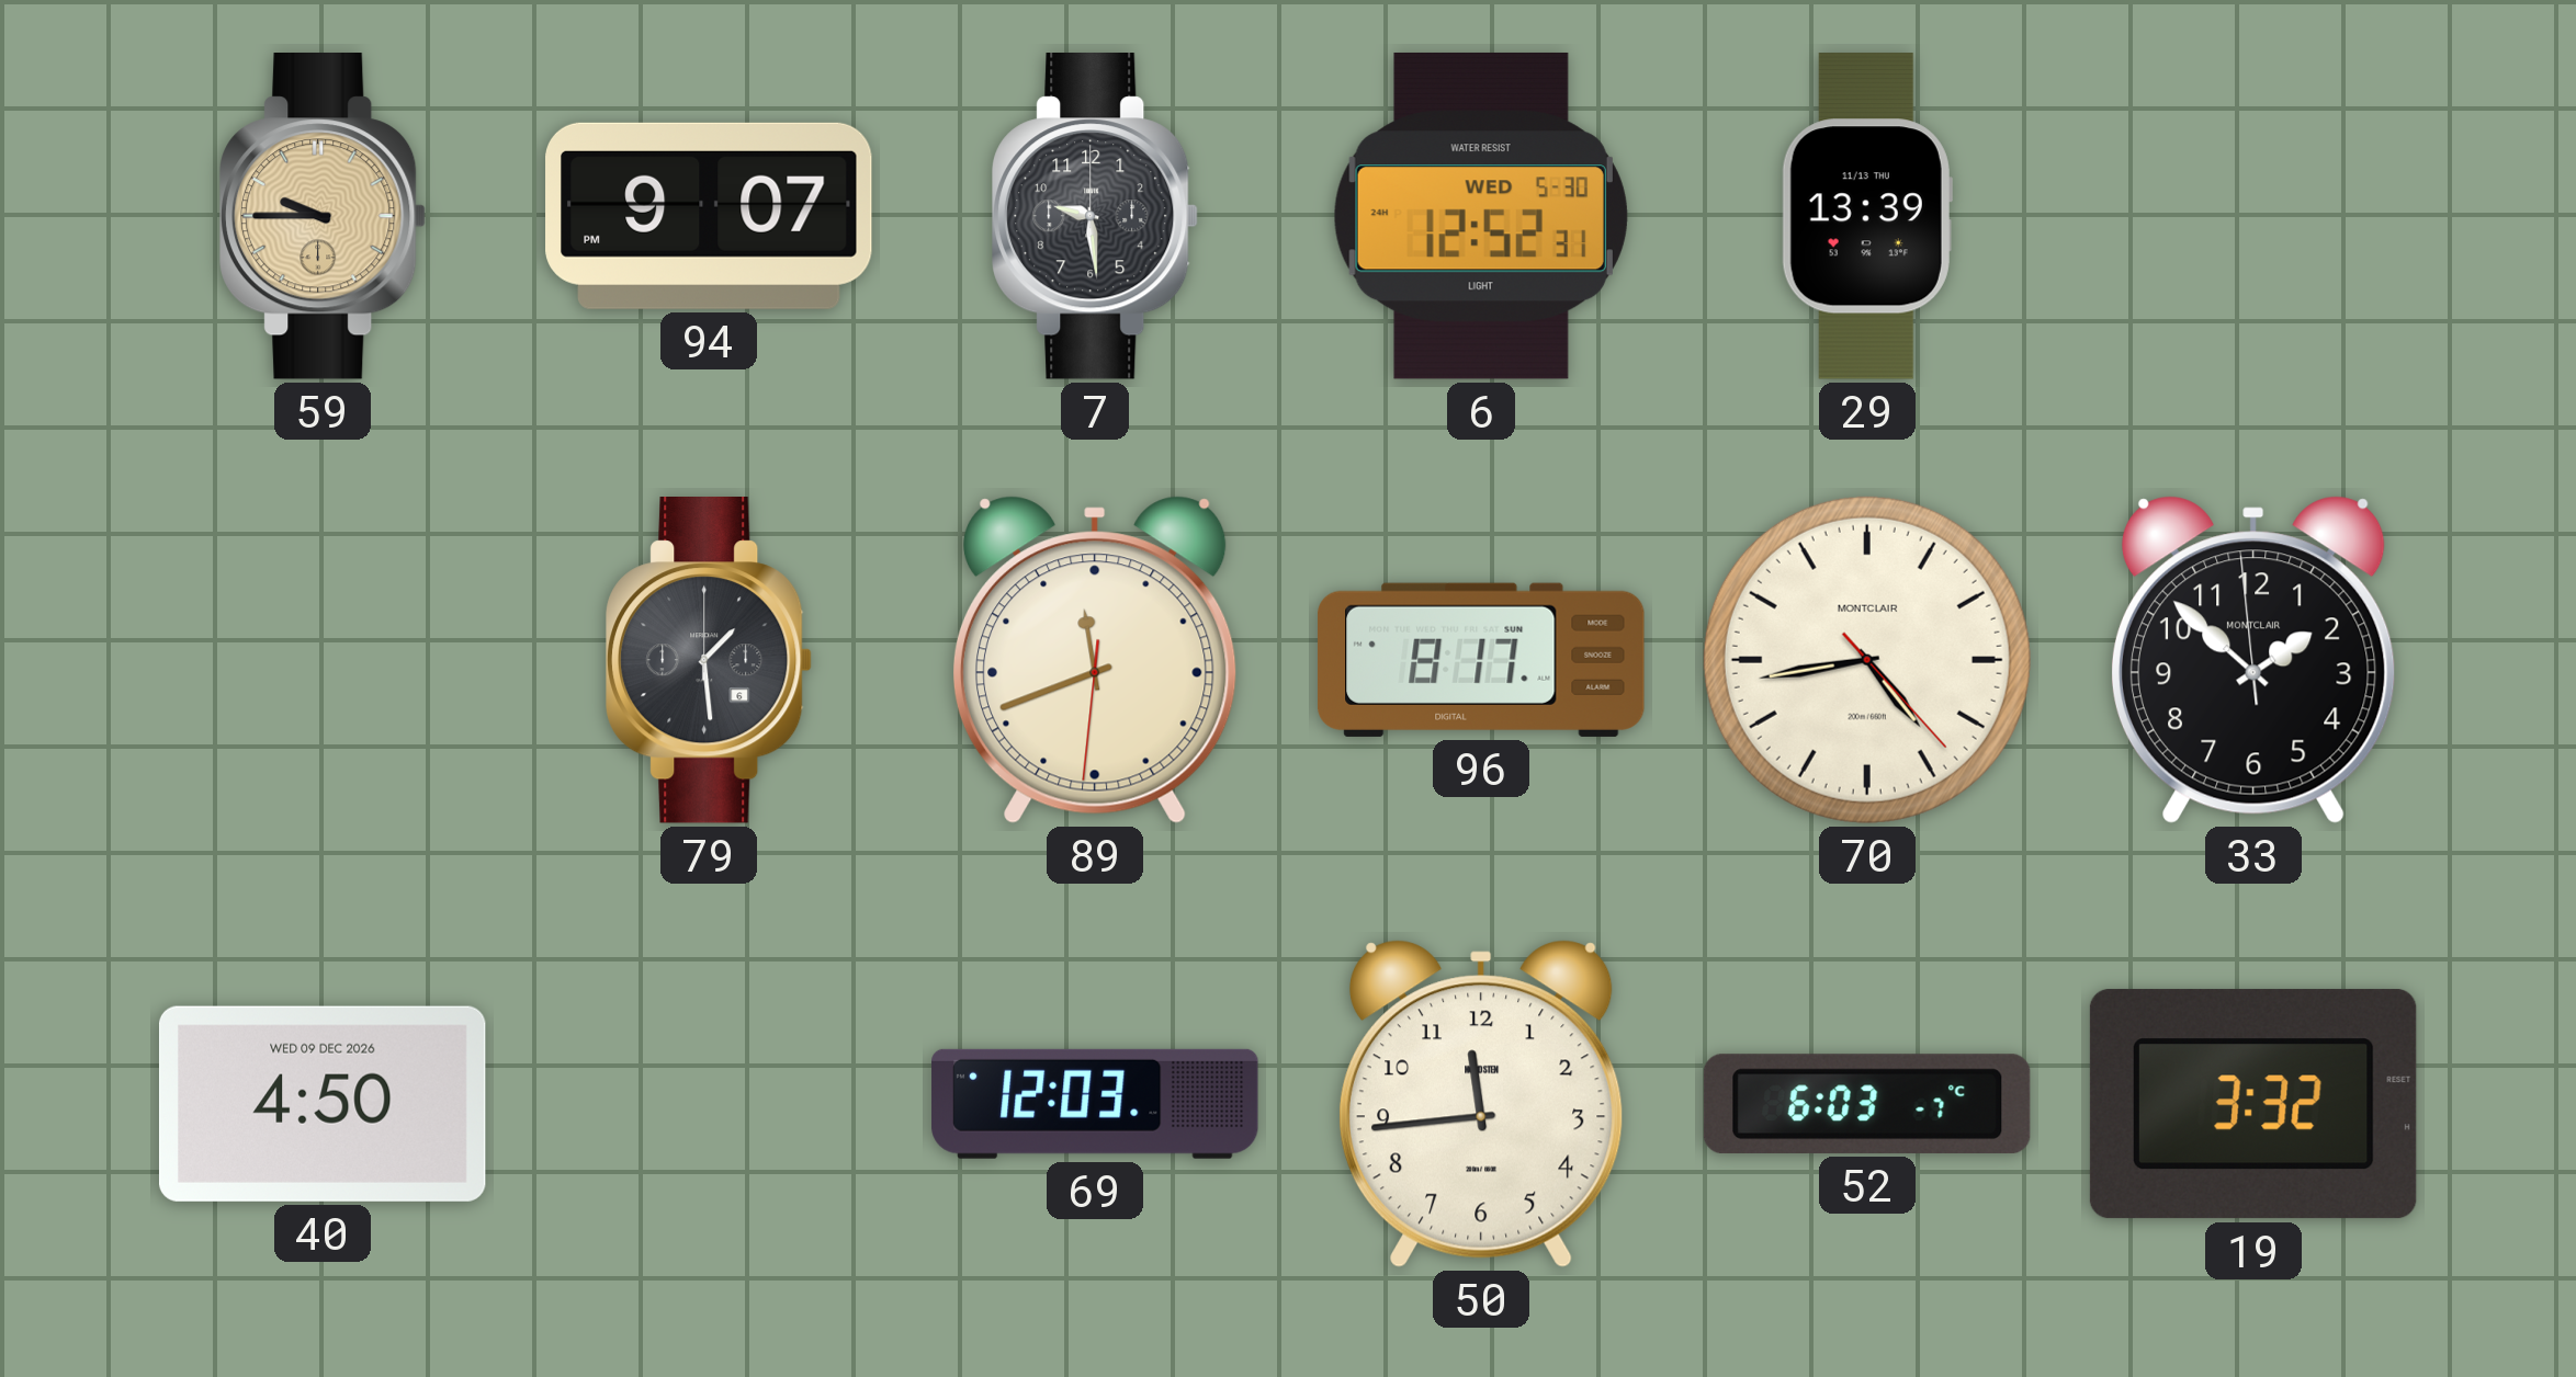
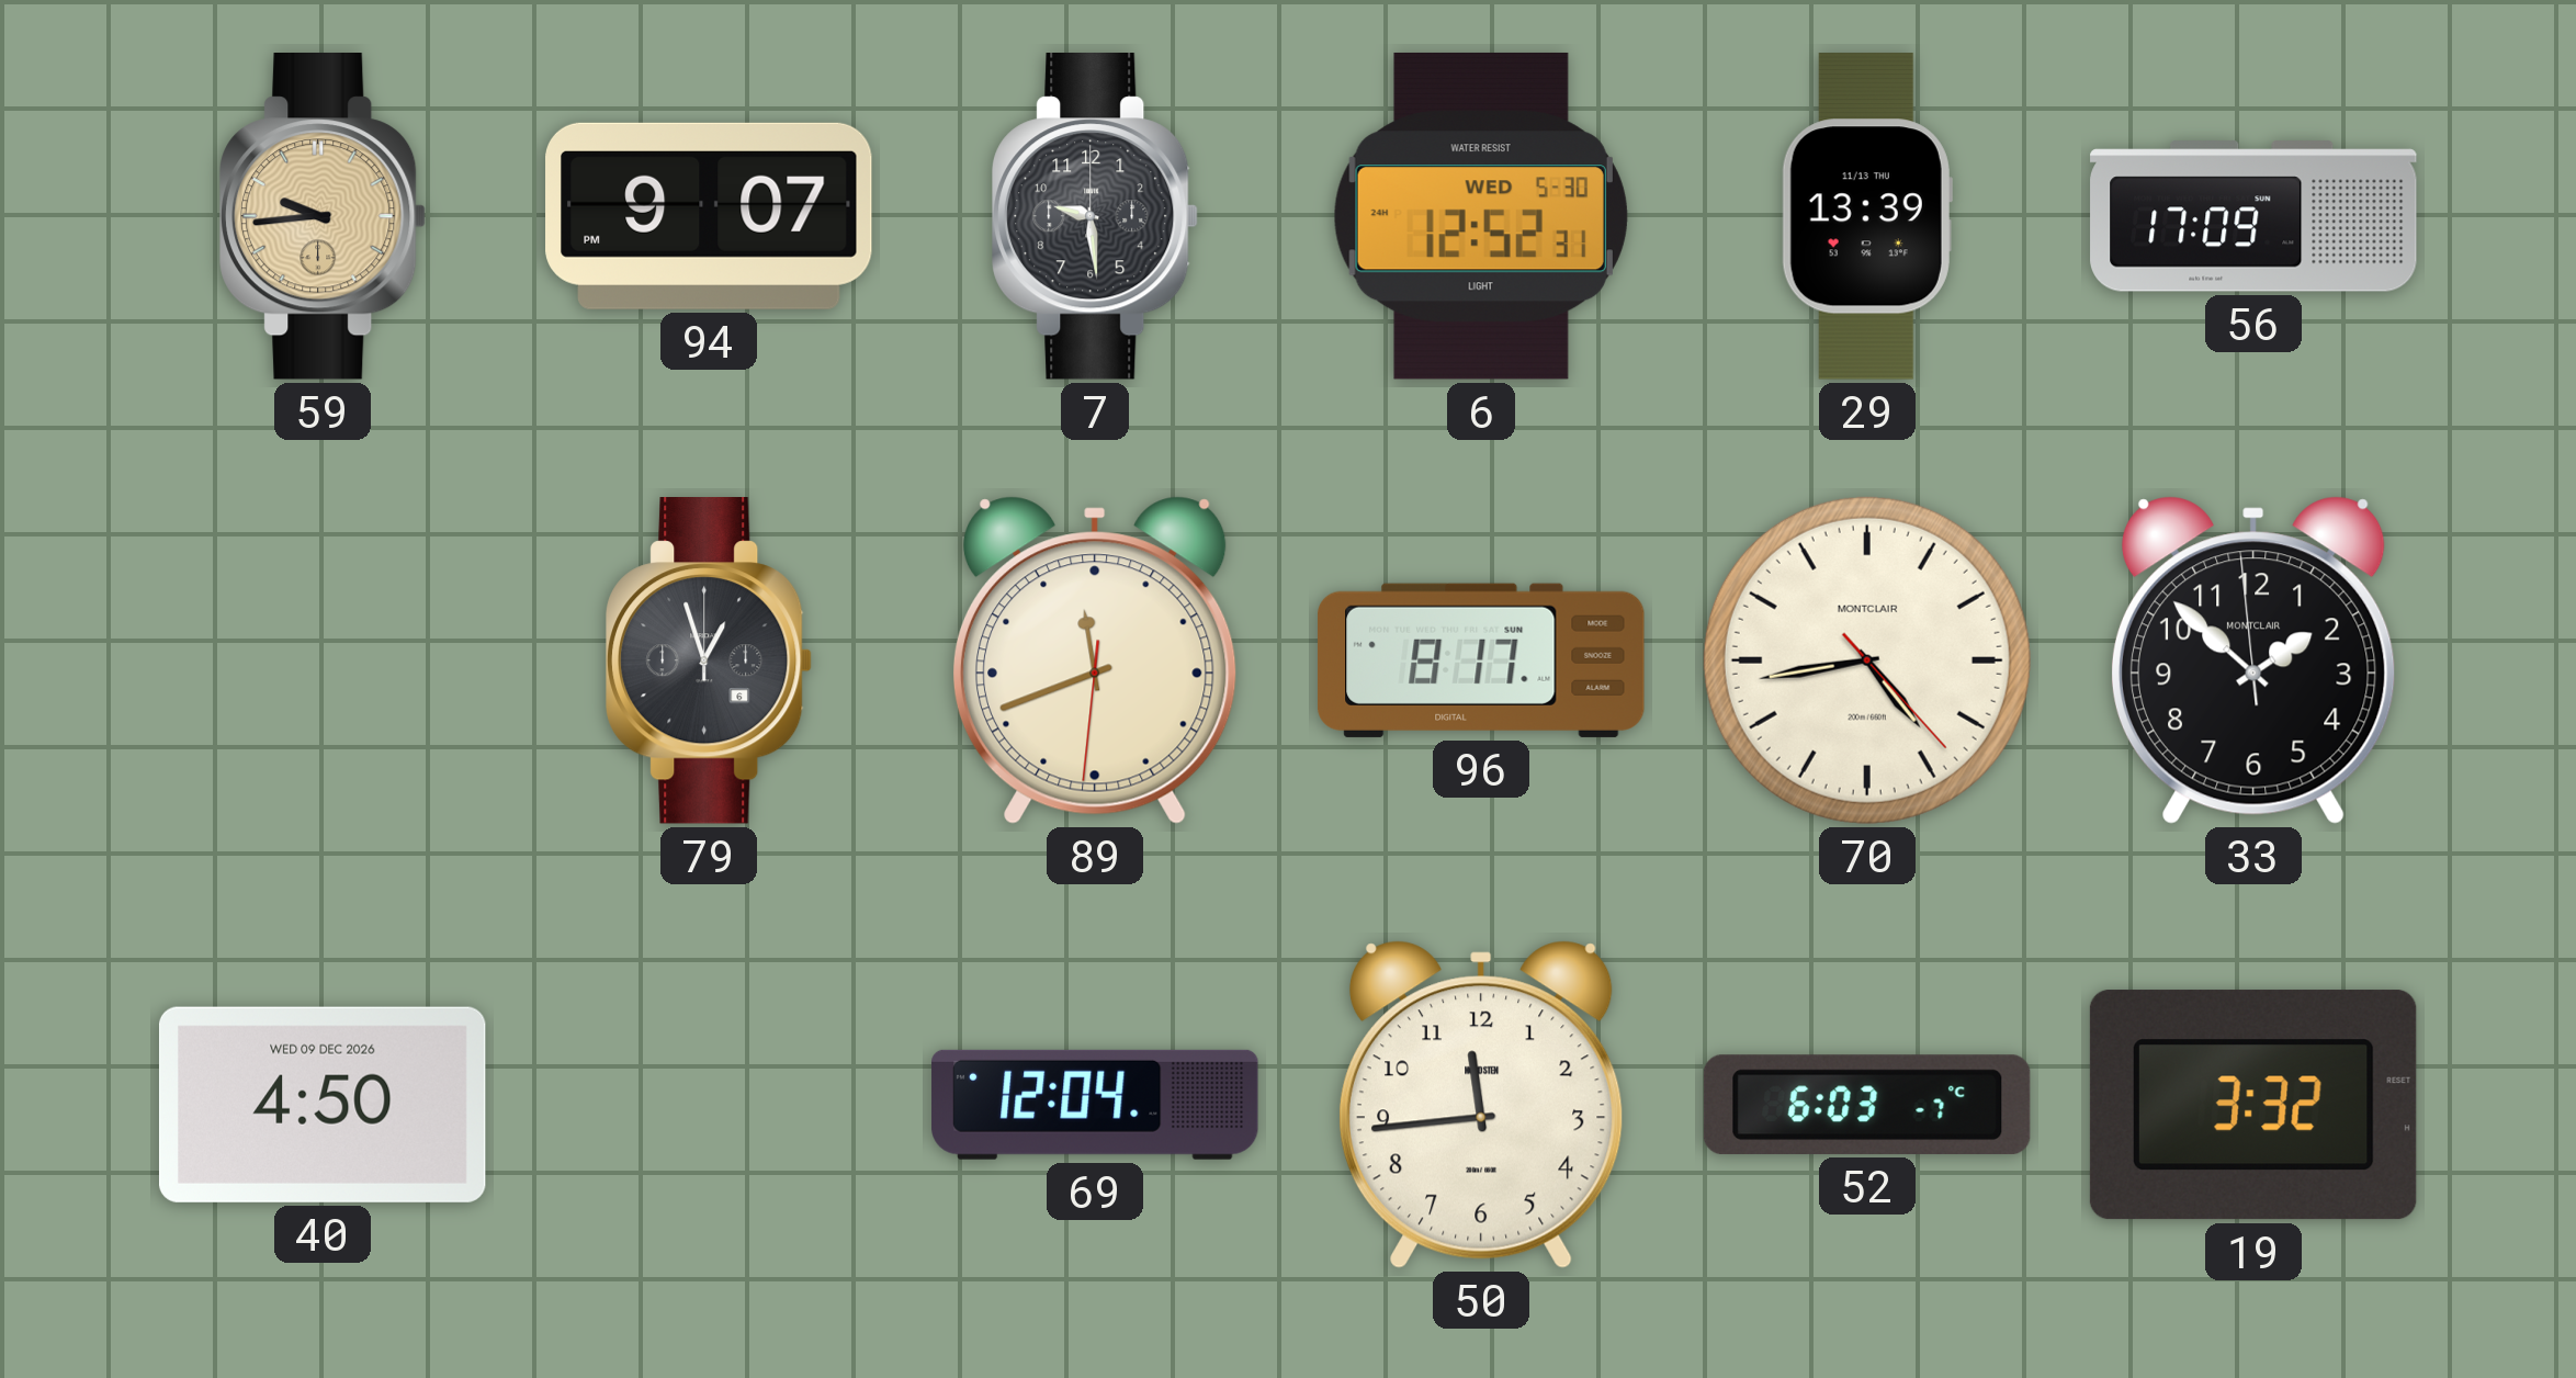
59: 9:45 -> 9:44
56: none -> 17:09
79: 1:29 -> 12:57
69: 12:03 -> 12:04
